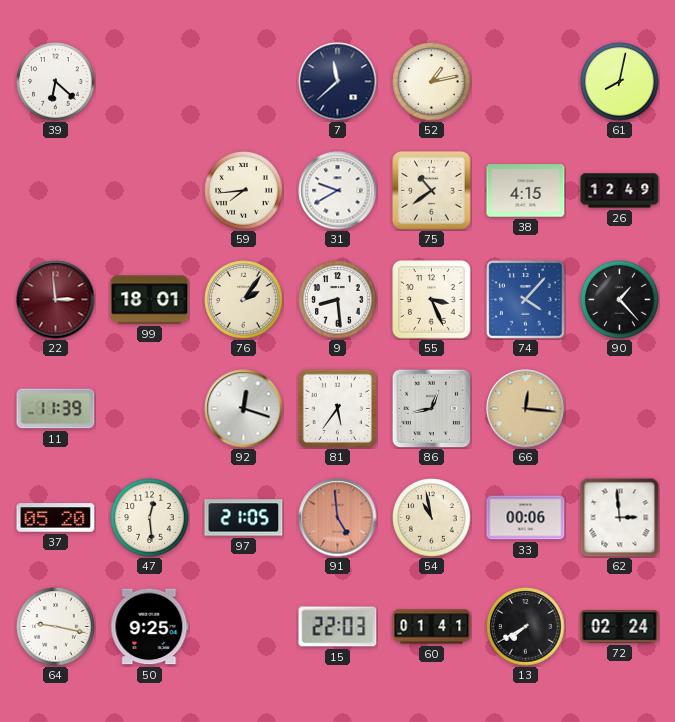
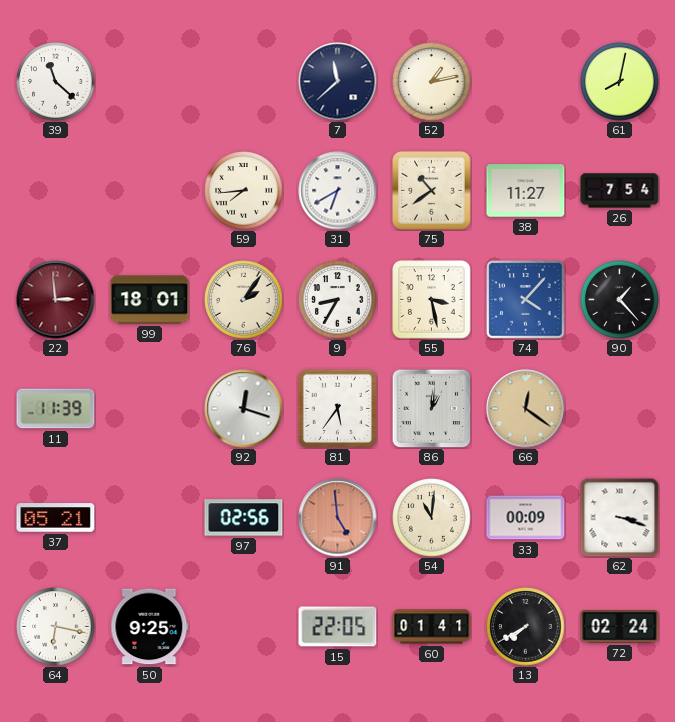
39: 6:22 -> 11:22
31: 9:40 -> 6:40
38: 4:15 -> 11:27
26: 12:49 -> 7:54
9: 8:29 -> 8:35
55: 3:26 -> 3:28
86: 12:43 -> 1:01
66: 12:16 -> 12:21
37: 05:20 -> 05:21
47: 12:29 -> none
97: 21:05 -> 02:56
54: 10:58 -> 11:01
33: 00:06 -> 00:09
62: 2:59 -> 3:18
64: 9:17 -> 6:17
15: 22:03 -> 22:05
